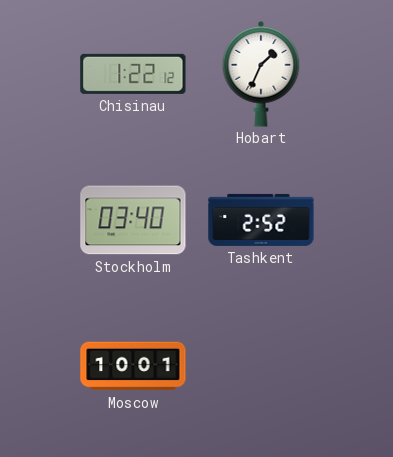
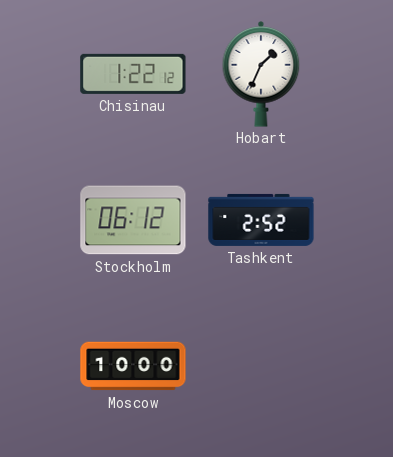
Stockholm: 03:40 -> 06:12
Moscow: 10:01 -> 10:00
